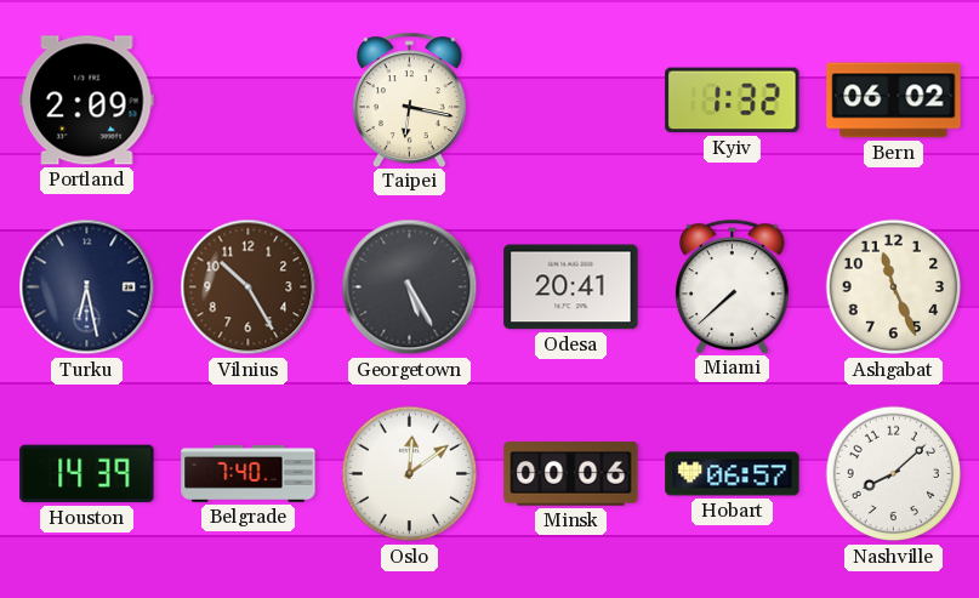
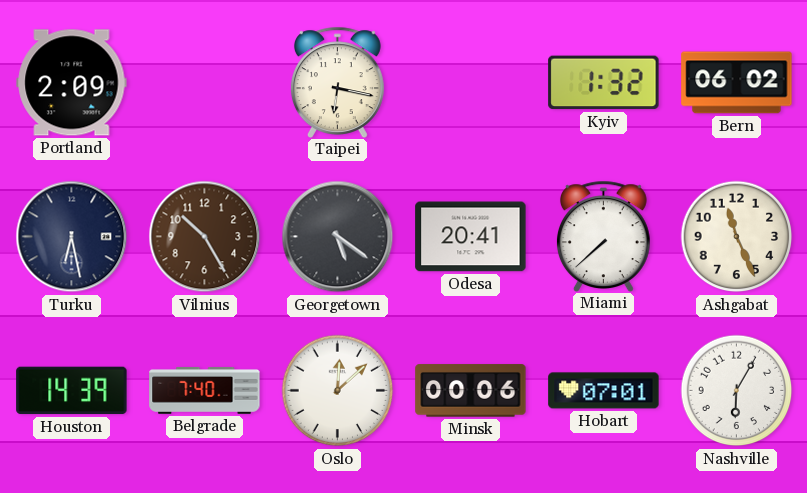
Georgetown: 5:25 -> 5:21
Oslo: 12:09 -> 12:08
Hobart: 06:57 -> 07:01
Nashville: 8:08 -> 6:05
